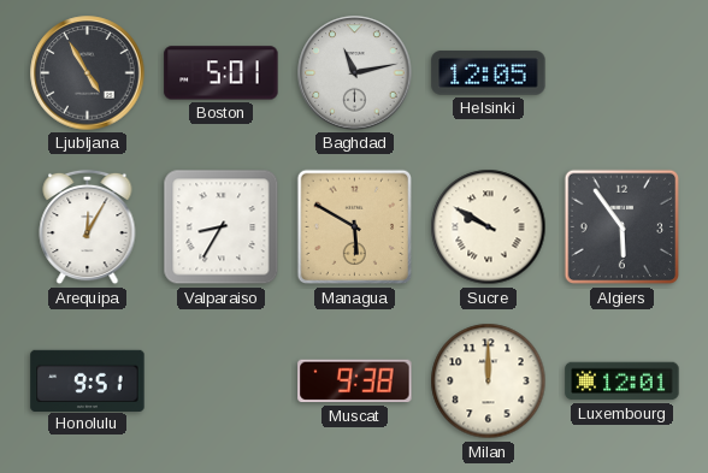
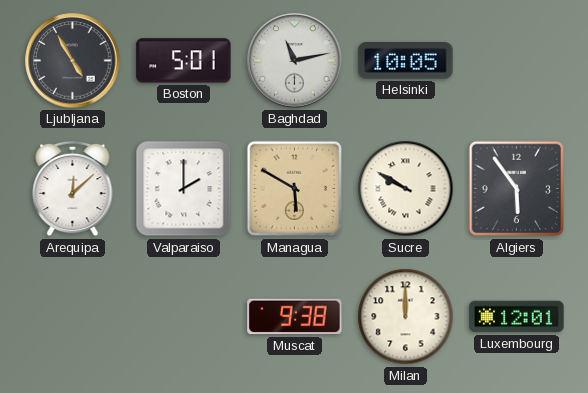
Helsinki: 12:05 -> 10:05
Arequipa: 12:05 -> 12:08
Valparaiso: 8:35 -> 2:00
Honolulu: 9:51 -> none
